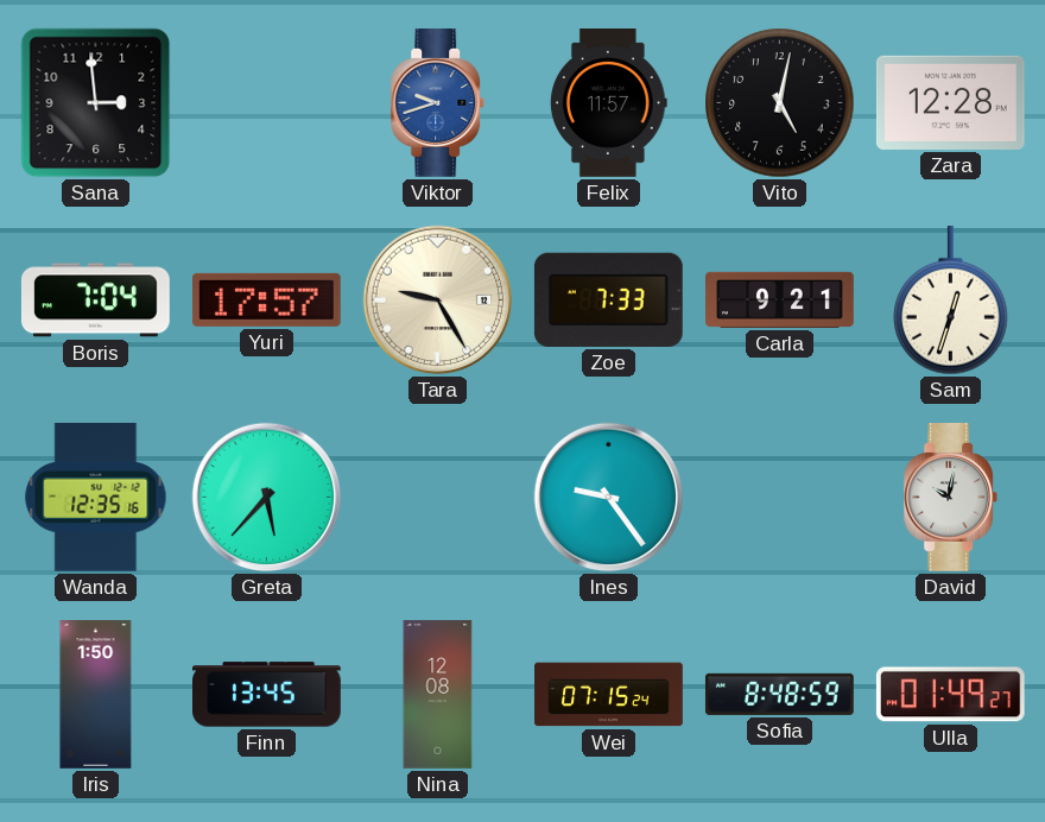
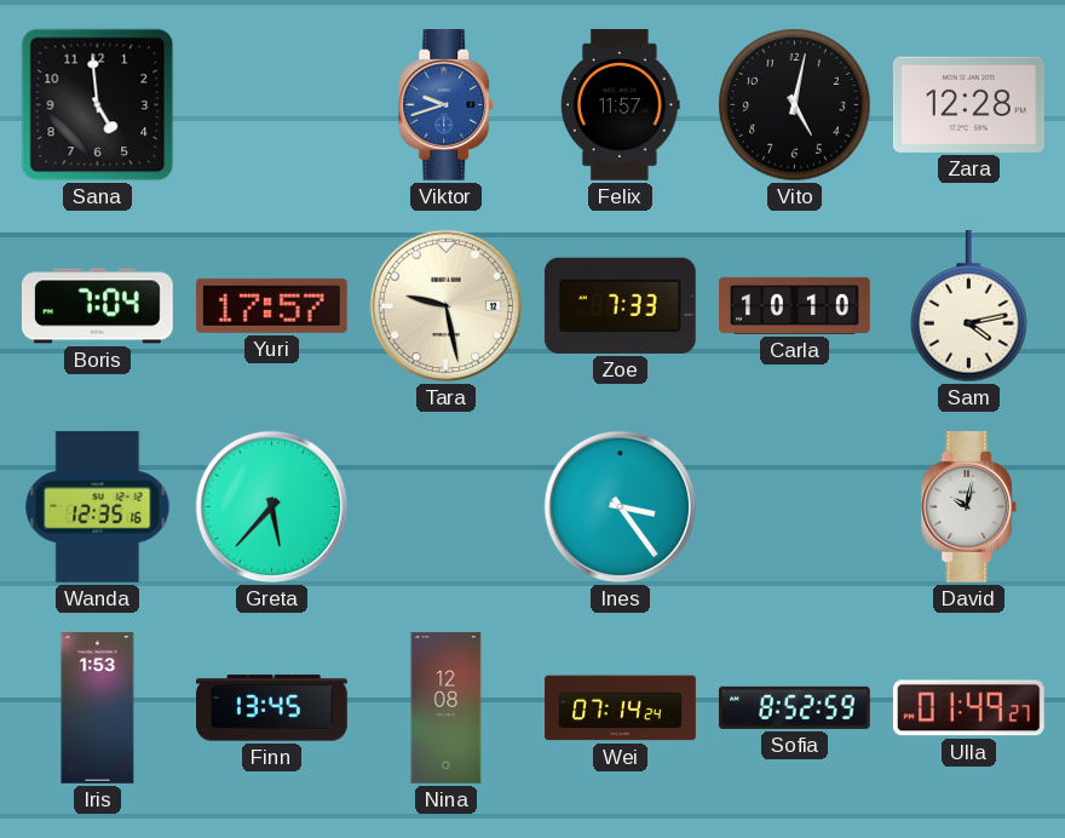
Sana: 2:59 -> 4:59
Tara: 9:25 -> 9:28
Carla: 9:21 -> 10:10
Sam: 12:33 -> 4:13
Ines: 9:24 -> 3:24
Iris: 1:50 -> 1:53
Wei: 07:15 -> 07:14
Sofia: 8:48 -> 8:52
